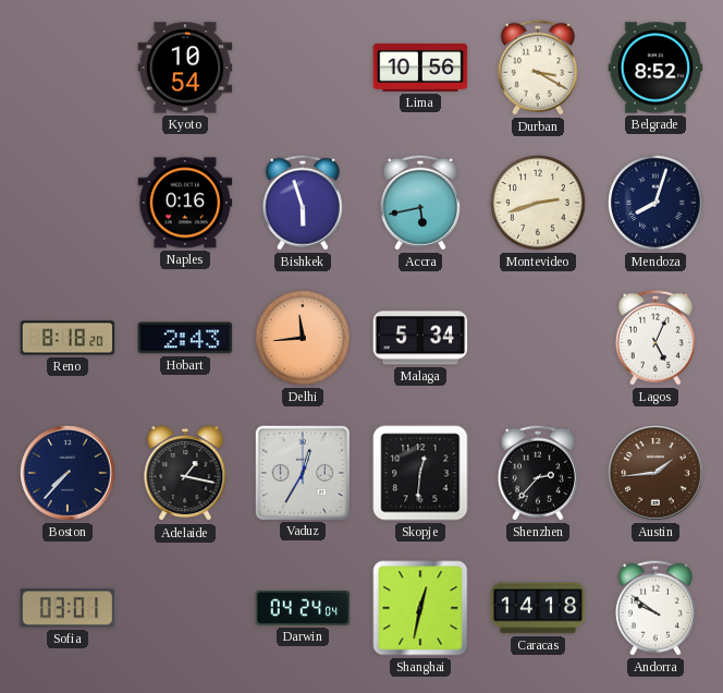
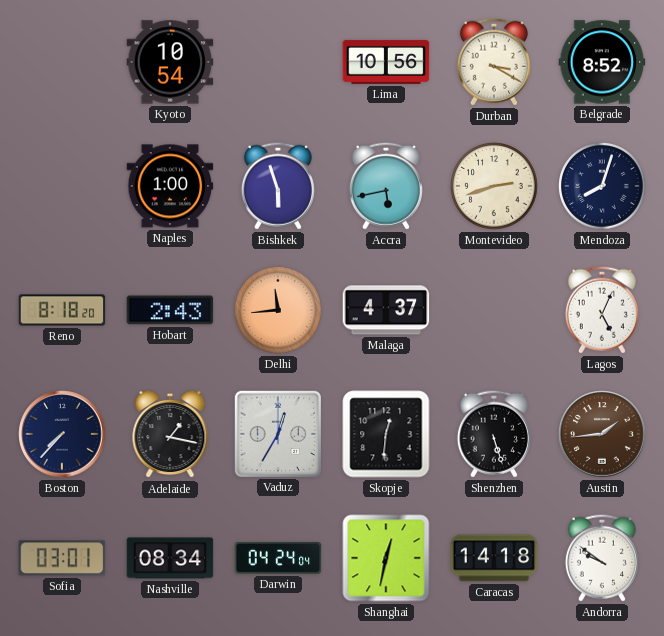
Naples: 0:16 -> 1:00
Malaga: 5:34 -> 4:37
Shenzhen: 2:37 -> 5:27
Nashville: none -> 08:34
